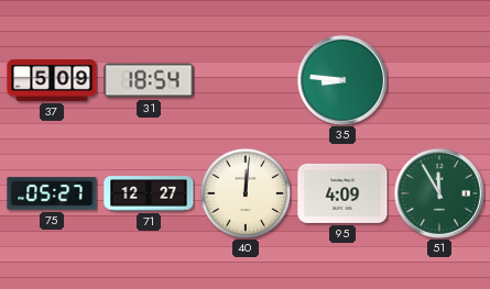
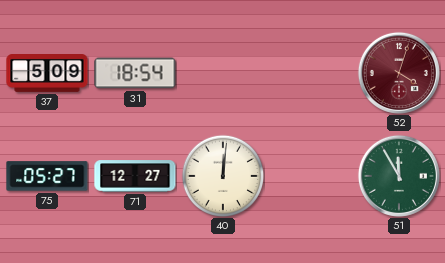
35: 8:46 -> none
52: none -> 4:03
95: 4:09 -> none
